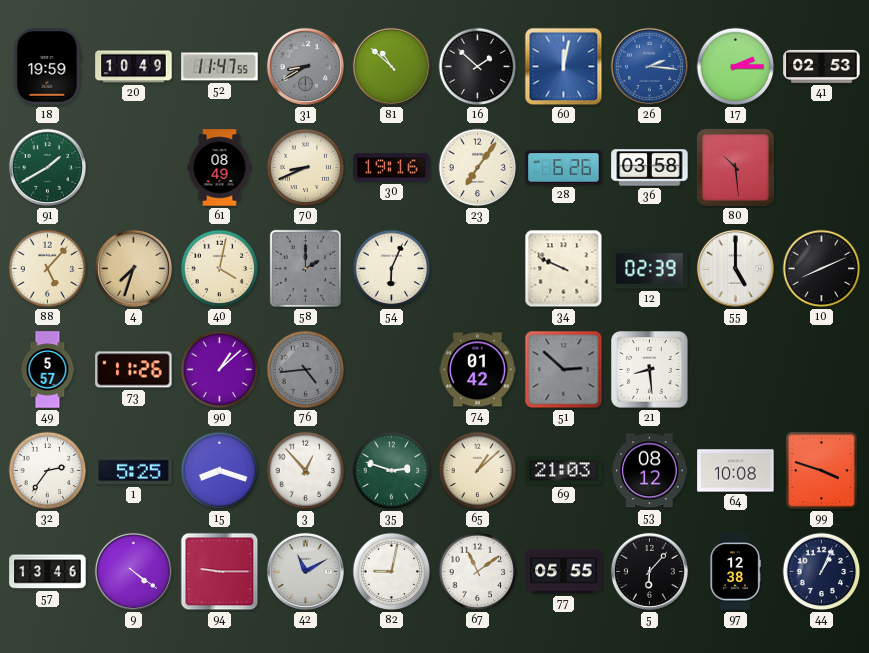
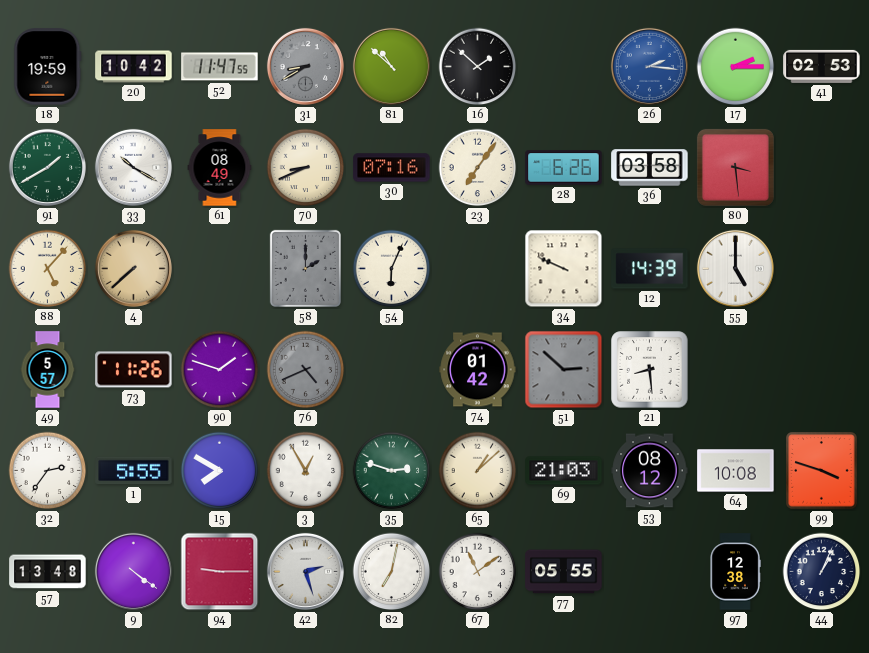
20: 10:49 -> 10:42
60: 12:02 -> none
33: none -> 10:20
30: 19:16 -> 07:16
80: 10:29 -> 3:29
4: 7:33 -> 7:38
40: 4:02 -> none
12: 02:39 -> 14:39
10: 8:11 -> none
90: 1:08 -> 1:48
76: 4:44 -> 4:41
1: 5:25 -> 5:55
15: 8:18 -> 7:50
3: 12:53 -> 12:55
57: 13:46 -> 13:48
42: 11:10 -> 2:27
82: 9:02 -> 7:02
5: 6:07 -> none
